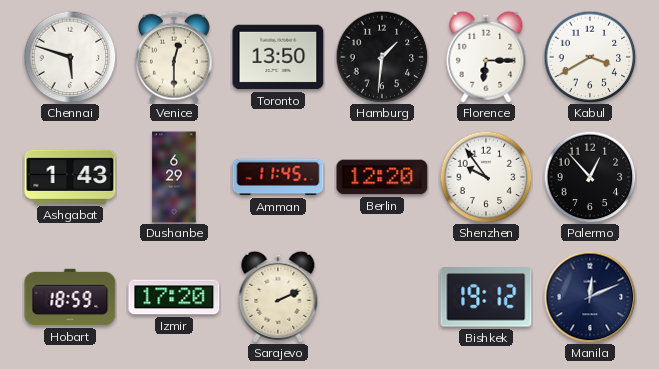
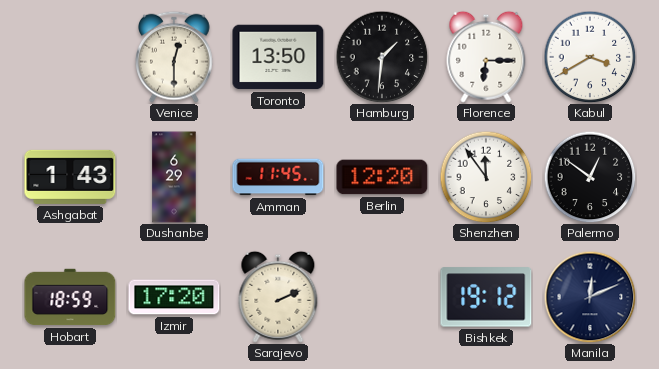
Chennai: 5:48 -> none
Shenzhen: 9:54 -> 11:54
Palermo: 12:53 -> 12:51
